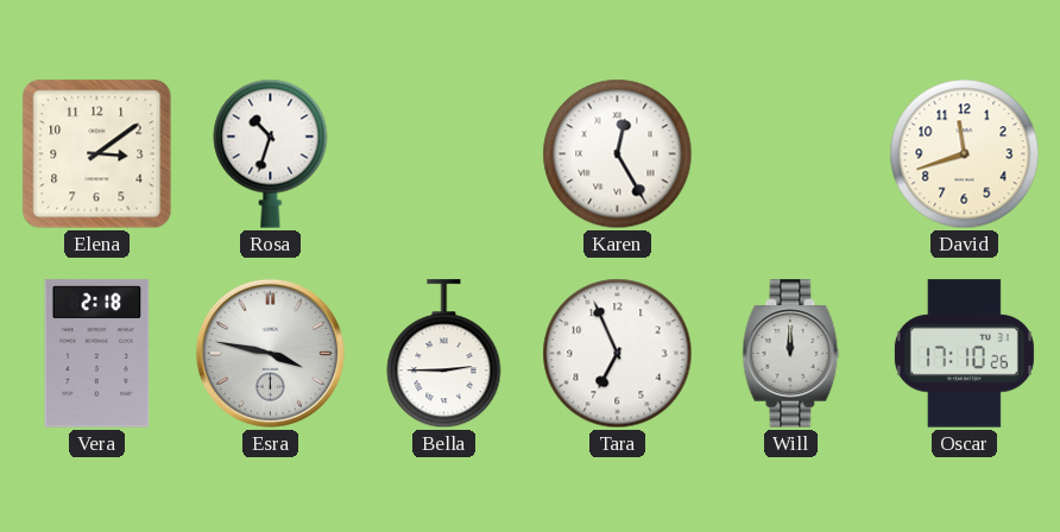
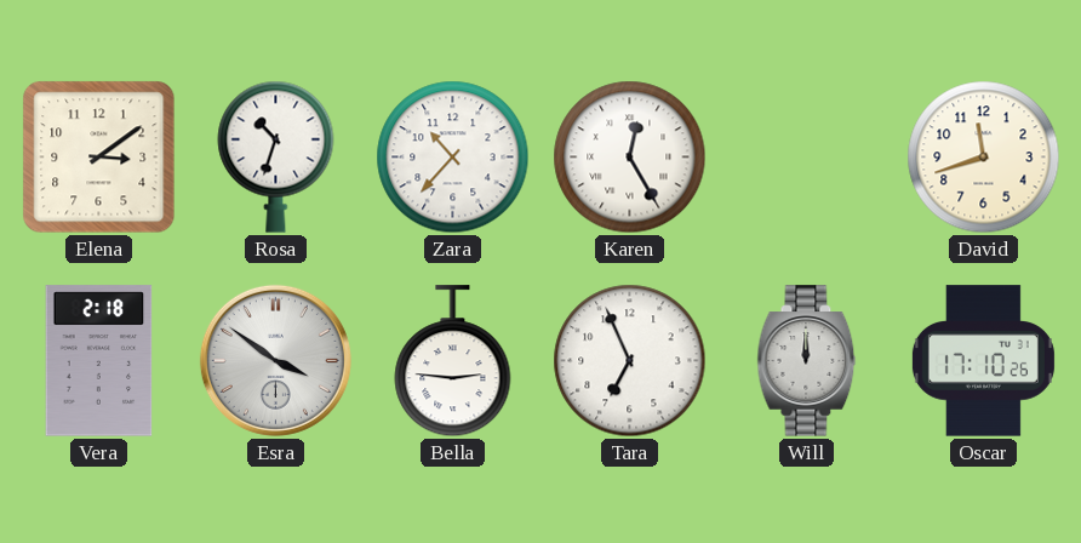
Zara: none -> 10:37
Esra: 3:47 -> 3:51
Bella: 2:45 -> 2:46
